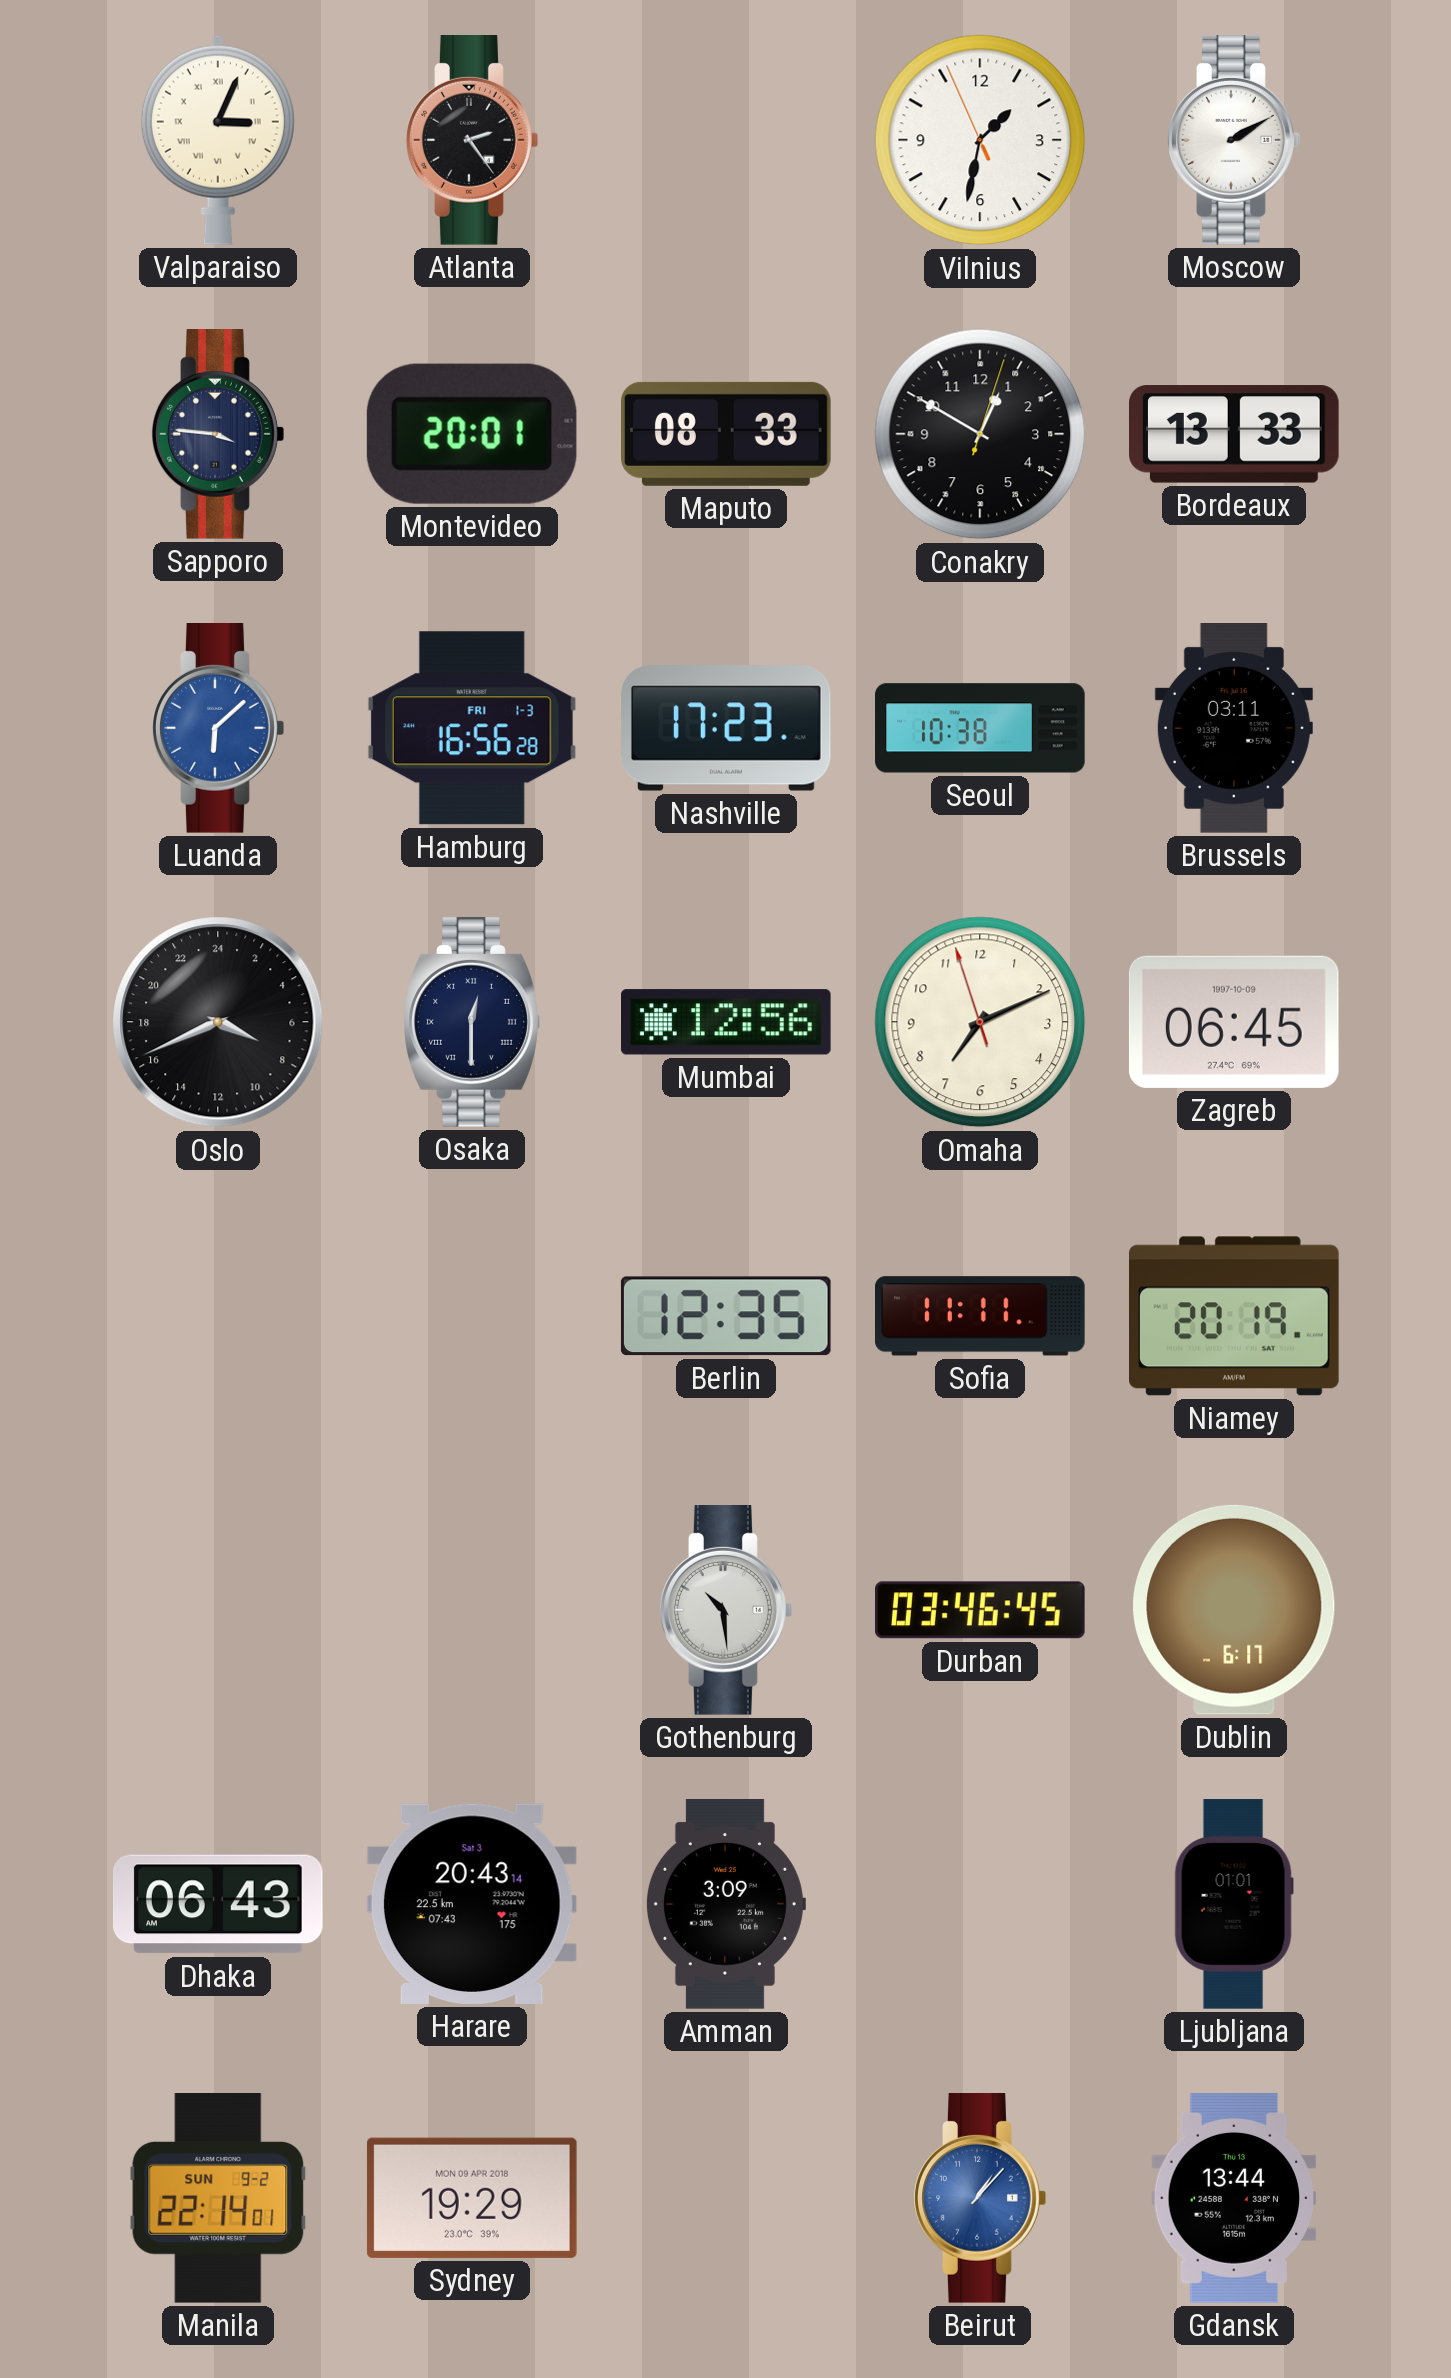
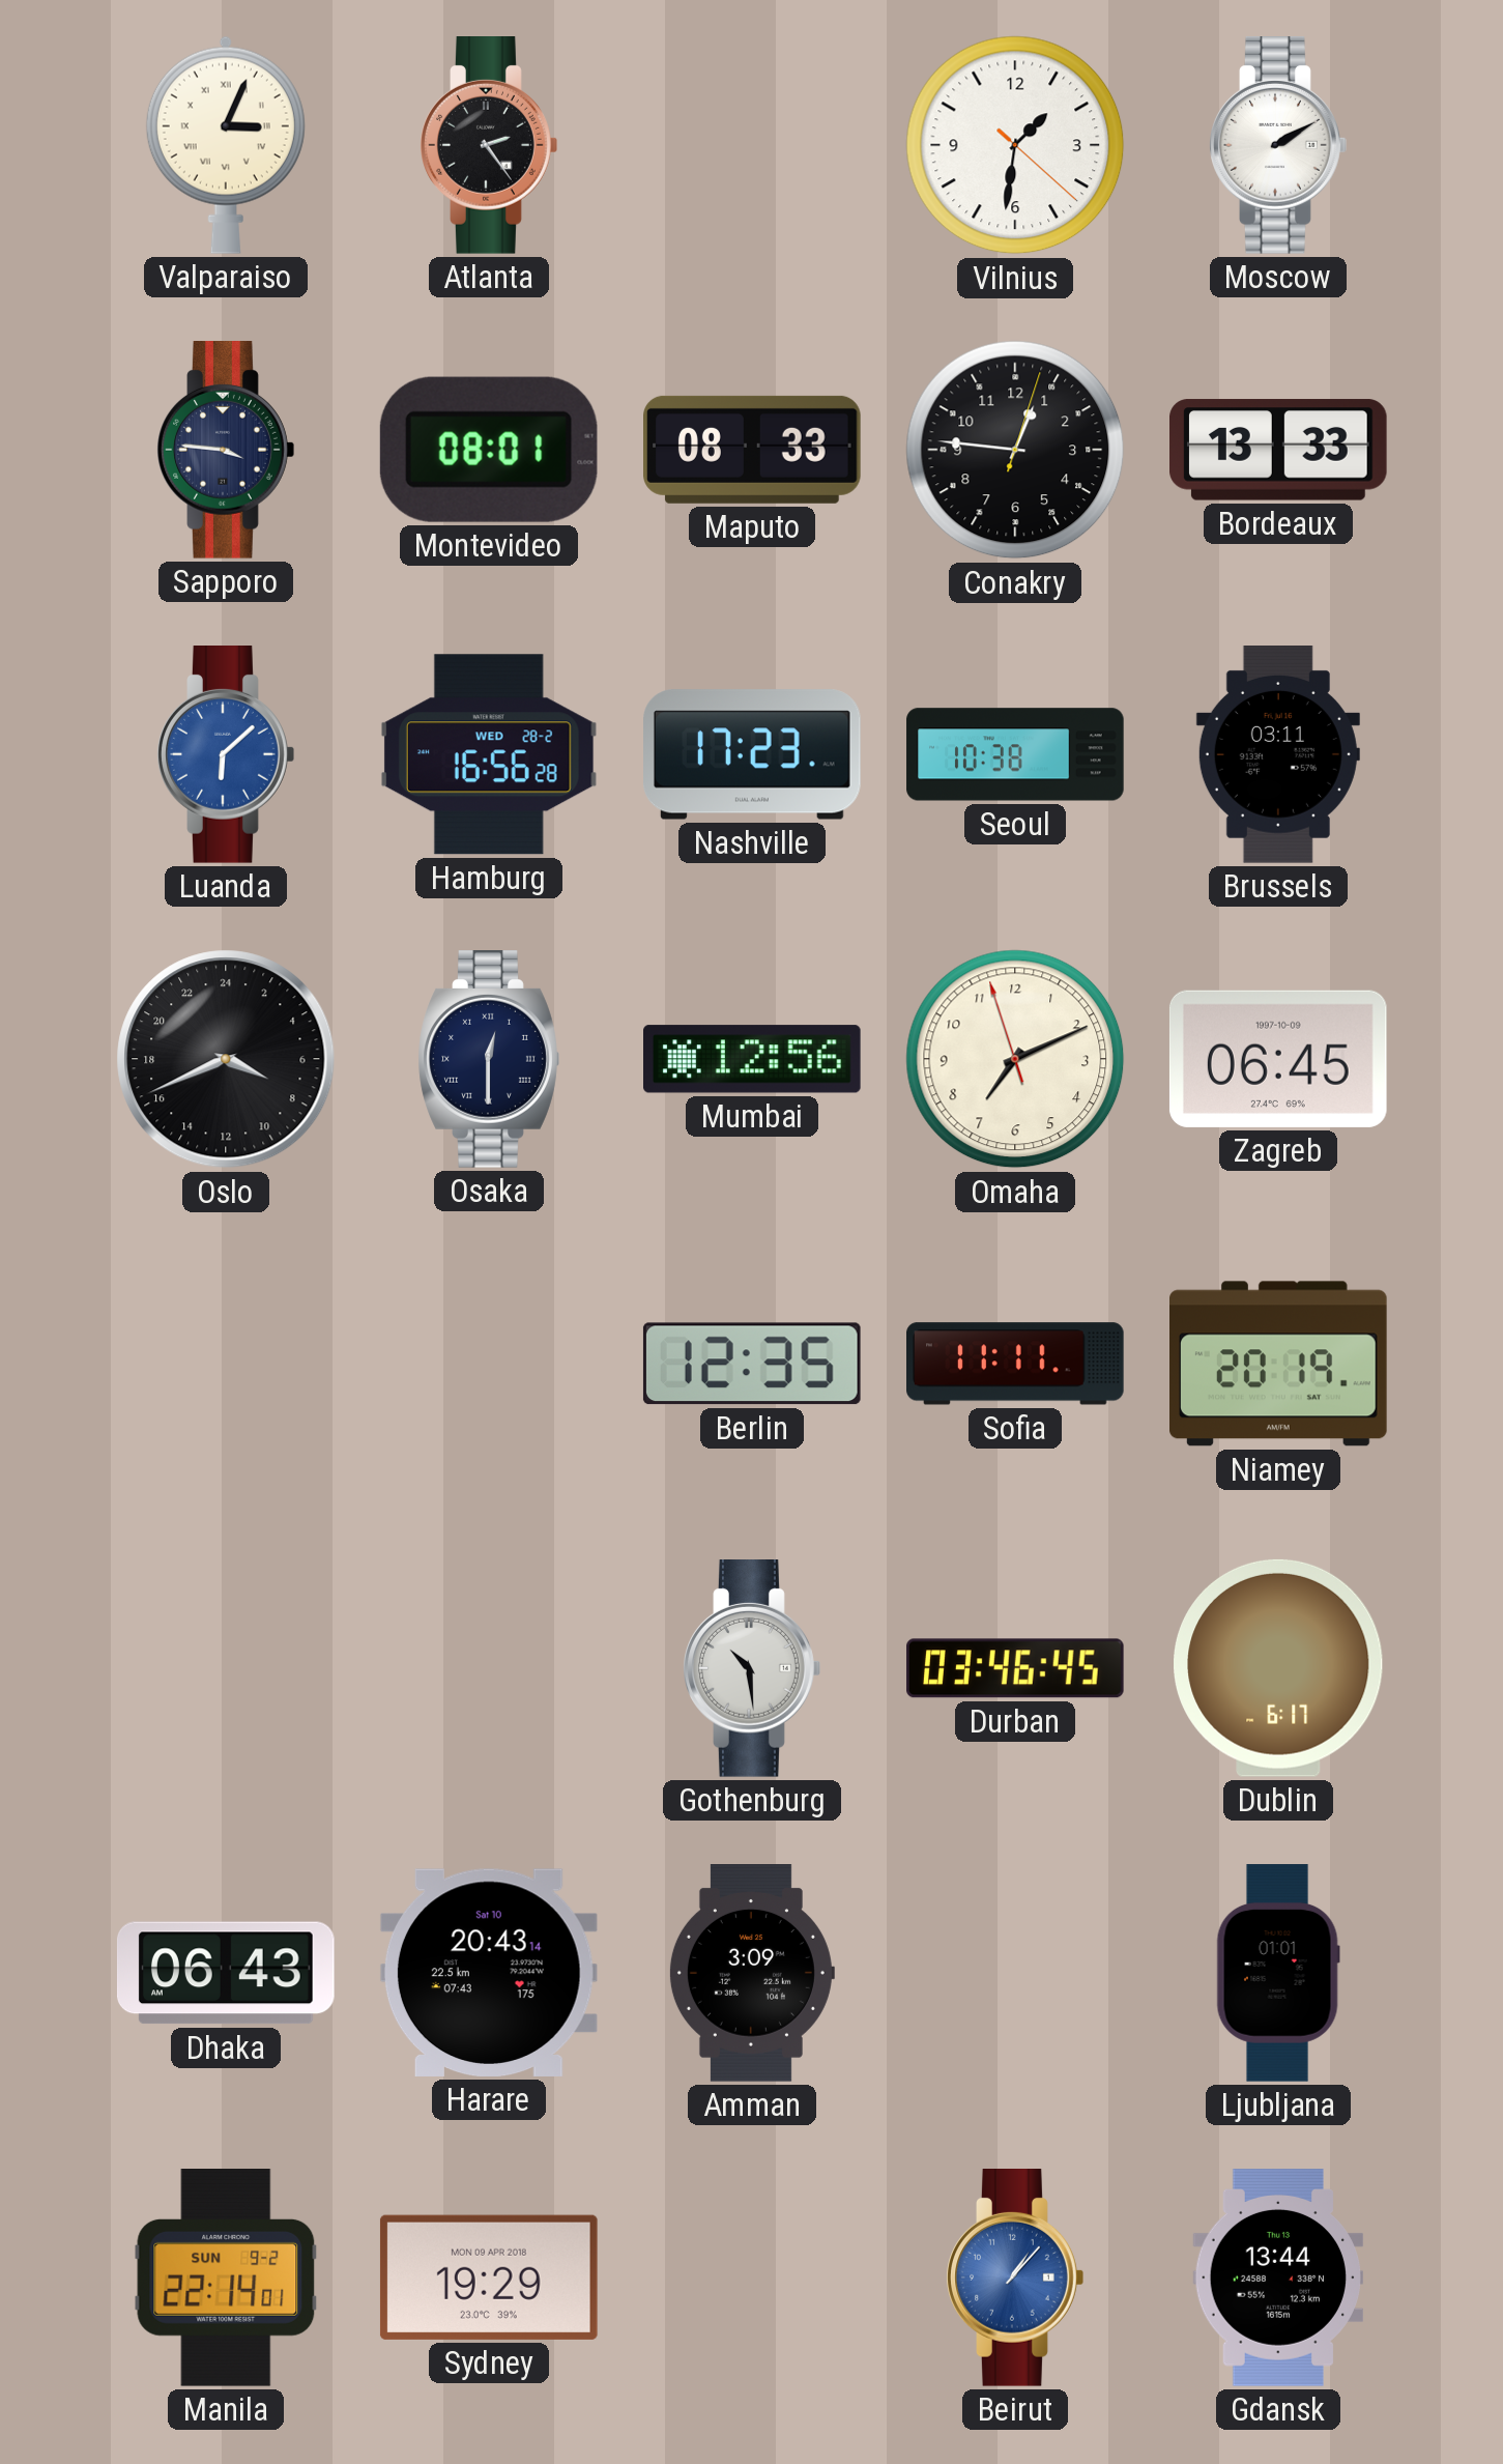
Vilnius: 1:31:56 -> 1:31:22
Montevideo: 20:01 -> 08:01
Conakry: 12:50 -> 12:46
Hamburg date: FRI 1-3 -> WED 28-2
Harare date: Sat 3 -> Sat 10
